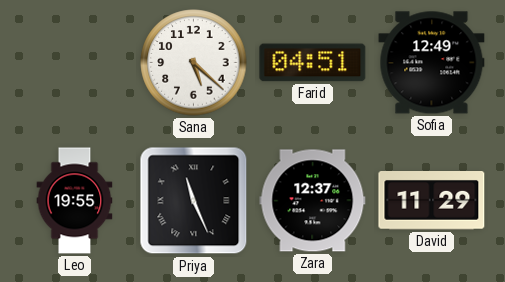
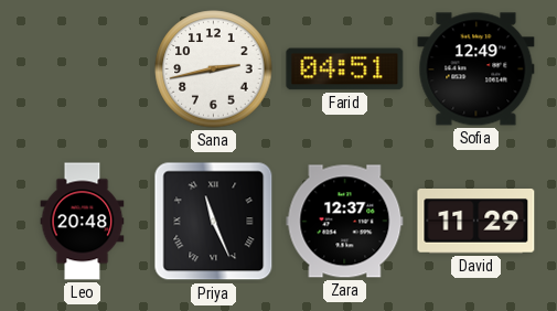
Sana: 5:22 -> 2:43
Leo: 19:55 -> 20:48
